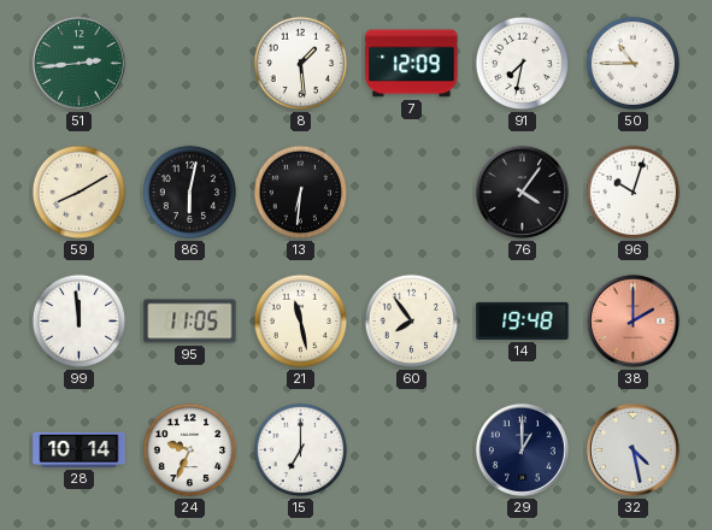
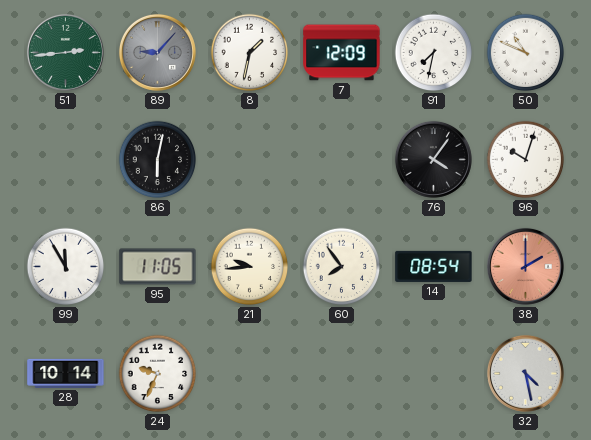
89: none -> 9:07
8: 1:29 -> 1:32
50: 10:45 -> 10:49
59: 8:10 -> none
13: 6:31 -> none
99: 11:59 -> 11:55
21: 11:28 -> 9:44
14: 19:48 -> 08:54
15: 7:00 -> none
29: 1:00 -> none
